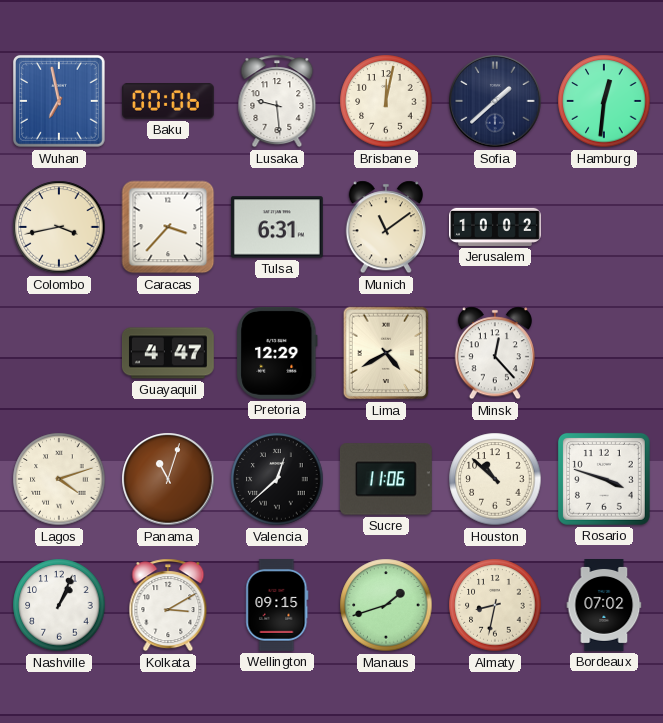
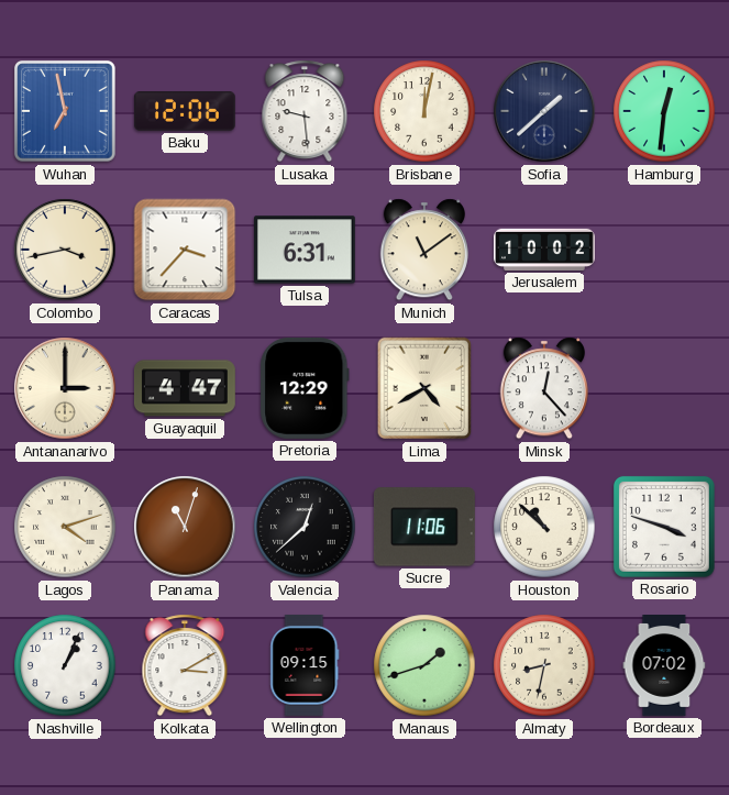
Baku: 00:06 -> 12:06
Antananarivo: none -> 3:00
